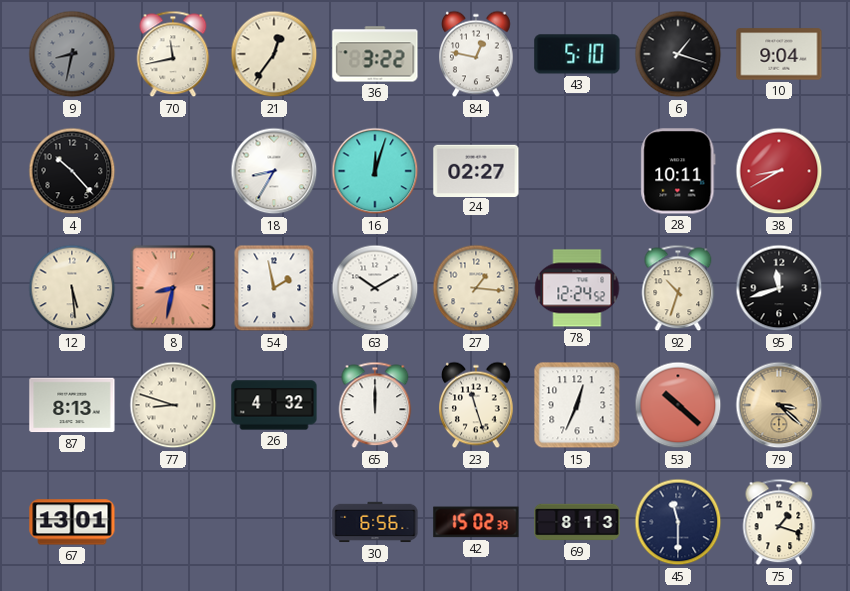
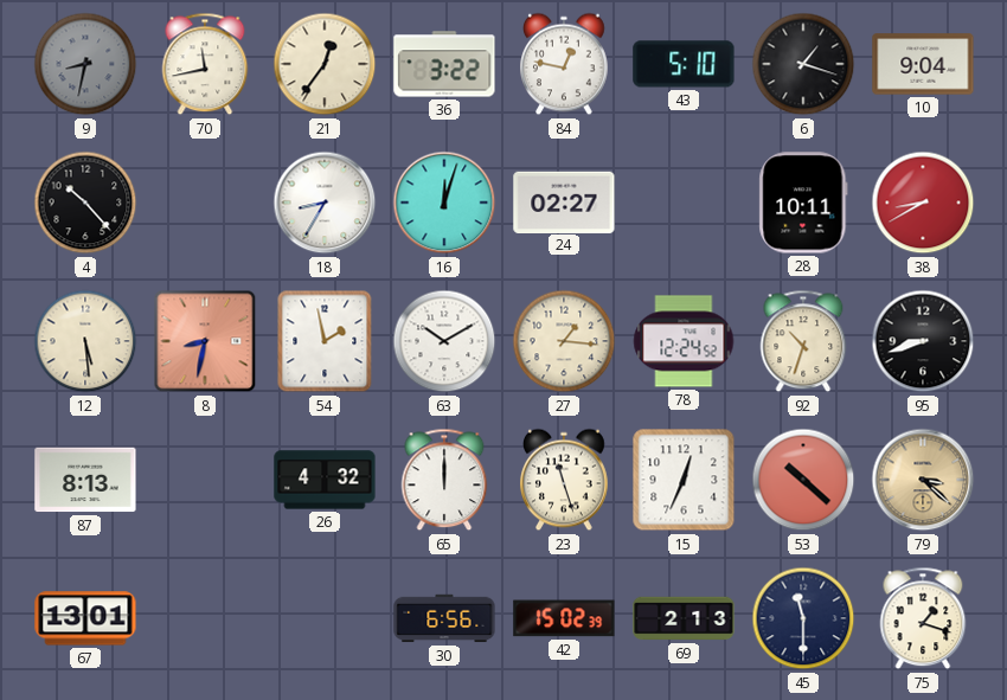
95: 11:42 -> 8:42
77: 8:48 -> none
69: 8:13 -> 2:13
